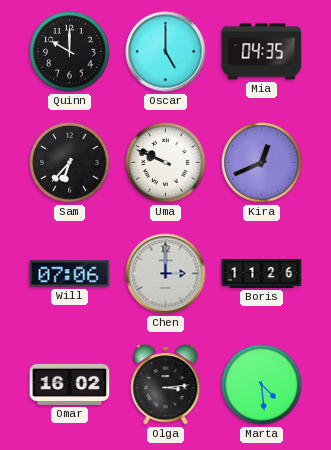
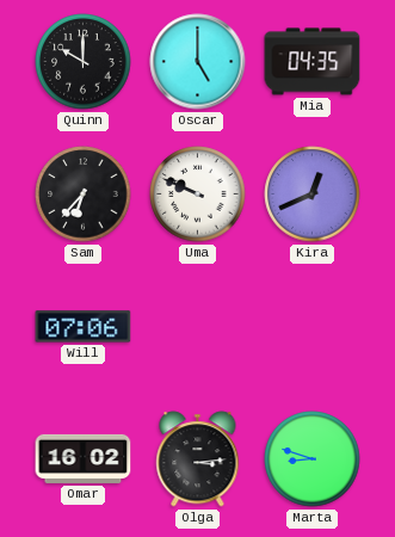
Chen: 3:00 -> none
Boris: 11:26 -> none
Marta: 4:29 -> 8:48
